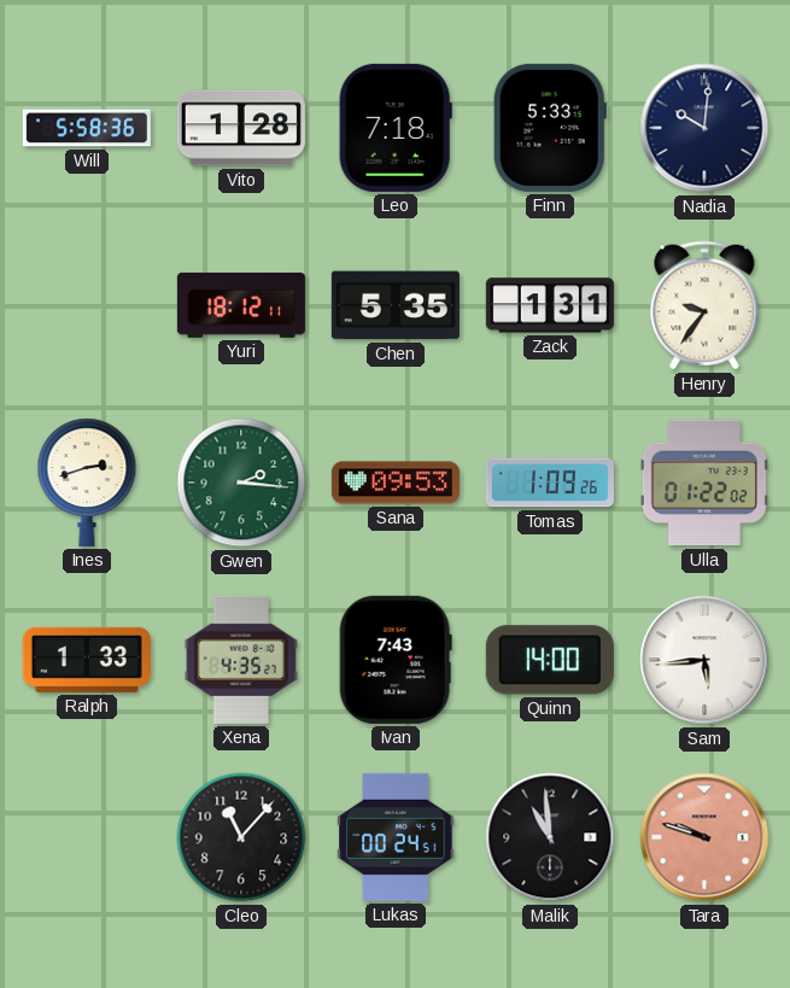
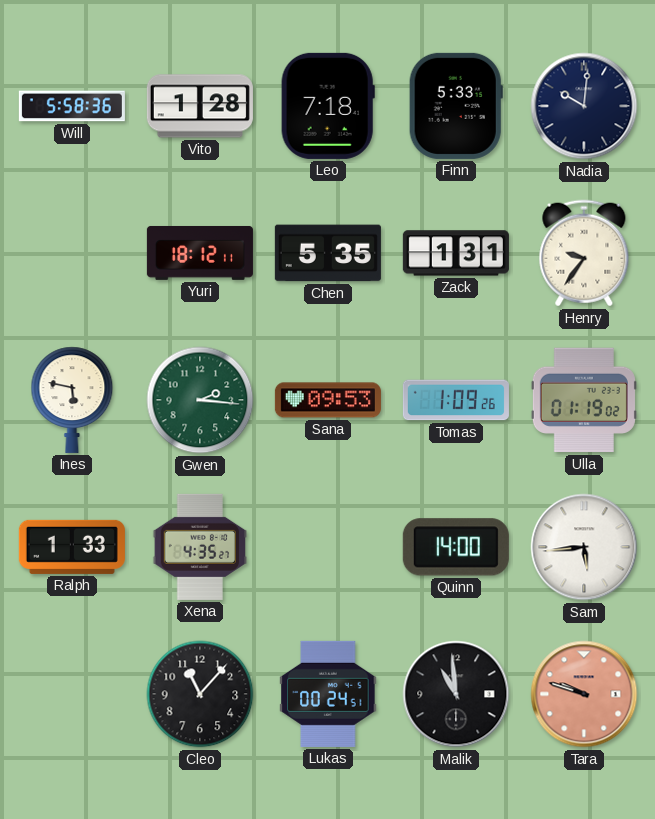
Ines: 2:42 -> 5:47
Ulla: 01:22 -> 01:19
Ivan: 7:43 -> none
